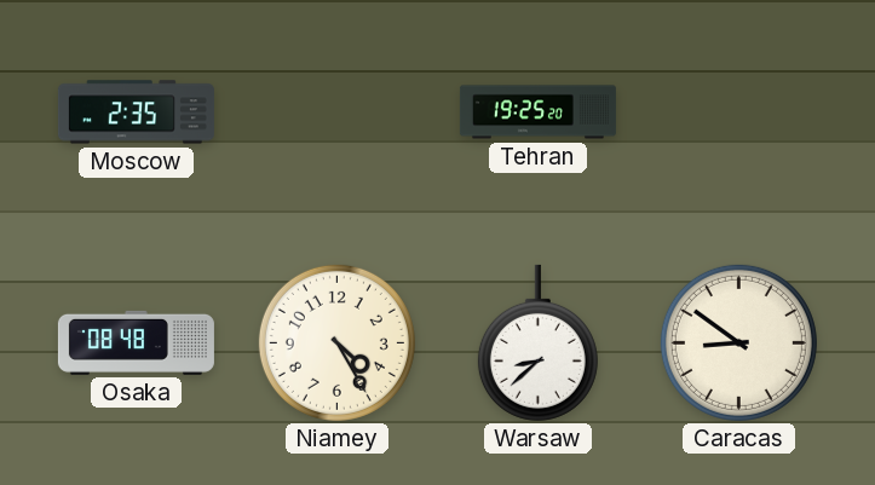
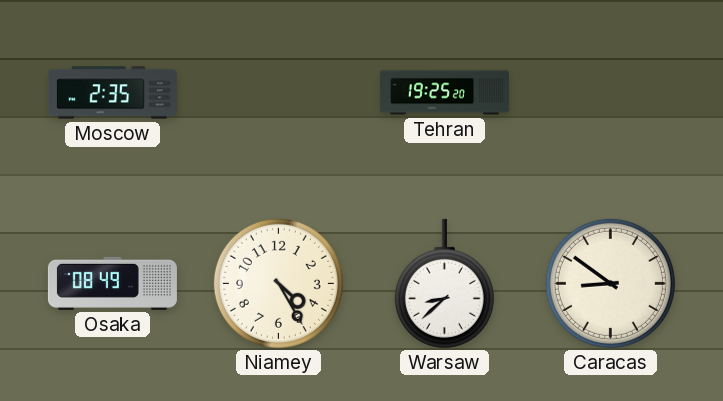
Osaka: 08:48 -> 08:49
